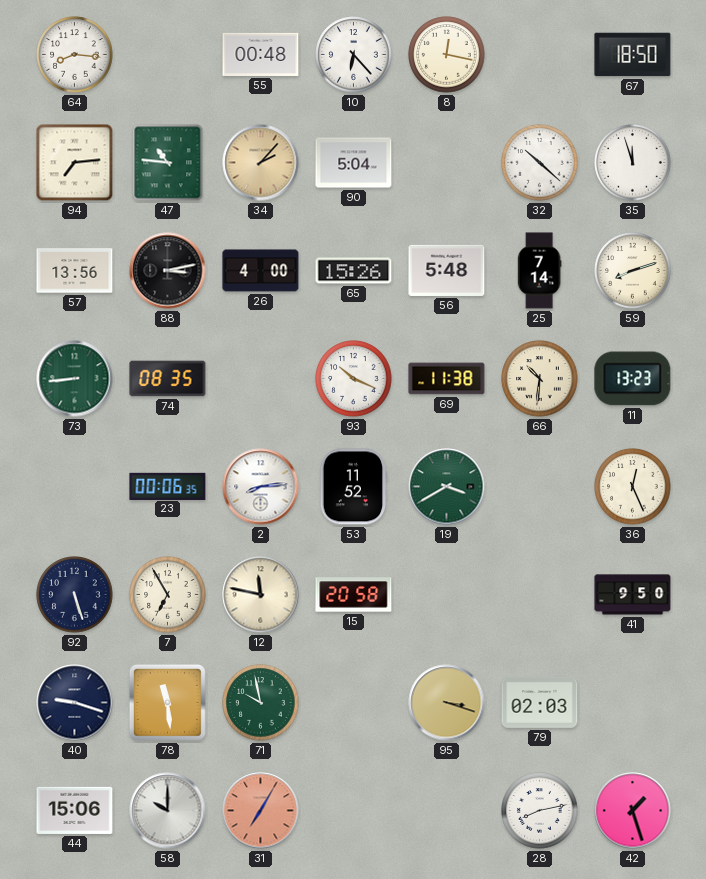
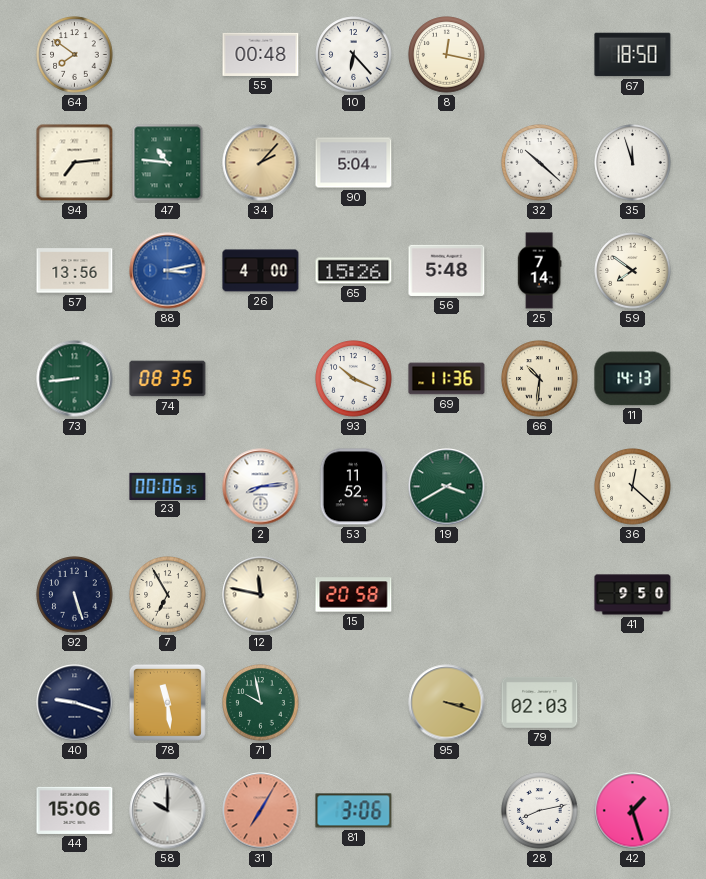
64: 8:16 -> 7:51
88 dial: black -> blue
59: 8:12 -> 7:51
69: 11:38 -> 11:36
11: 13:23 -> 14:13
36: 12:26 -> 12:22
81: none -> 3:06
